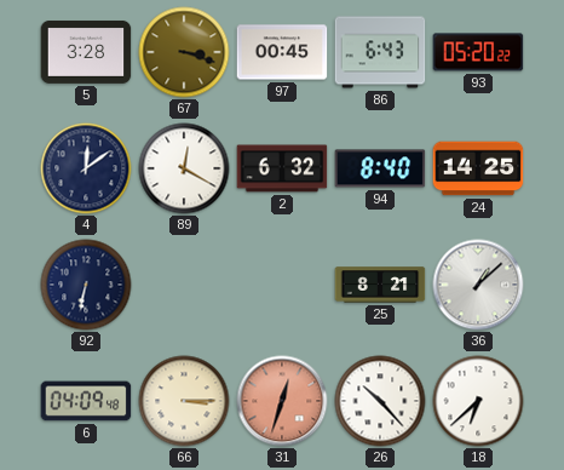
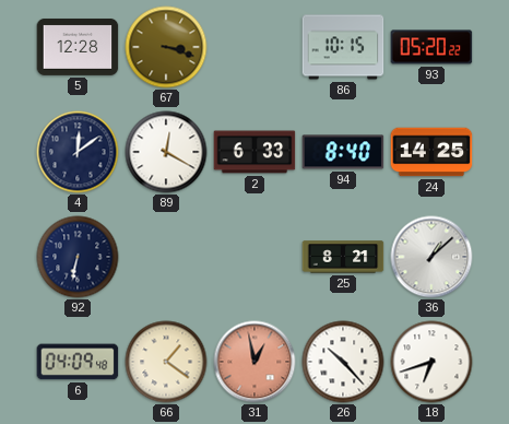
5: 3:28 -> 12:28
97: 00:45 -> none
86: 6:43 -> 10:15
2: 6:32 -> 6:33
66: 3:15 -> 1:21
31: 12:33 -> 12:58
18: 6:38 -> 6:42
